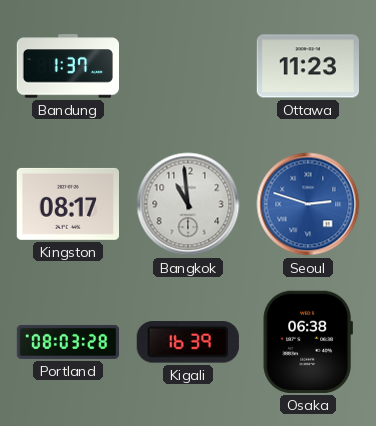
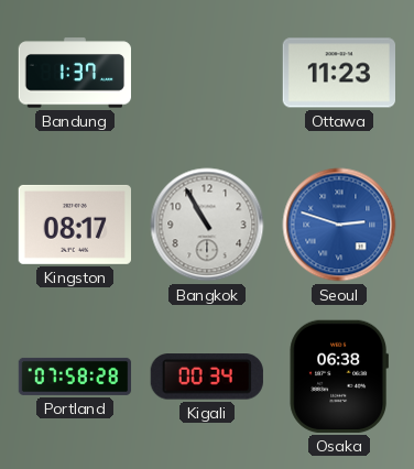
Bangkok: 10:59 -> 10:55
Portland: 08:03 -> 07:58
Kigali: 16:39 -> 00:34
